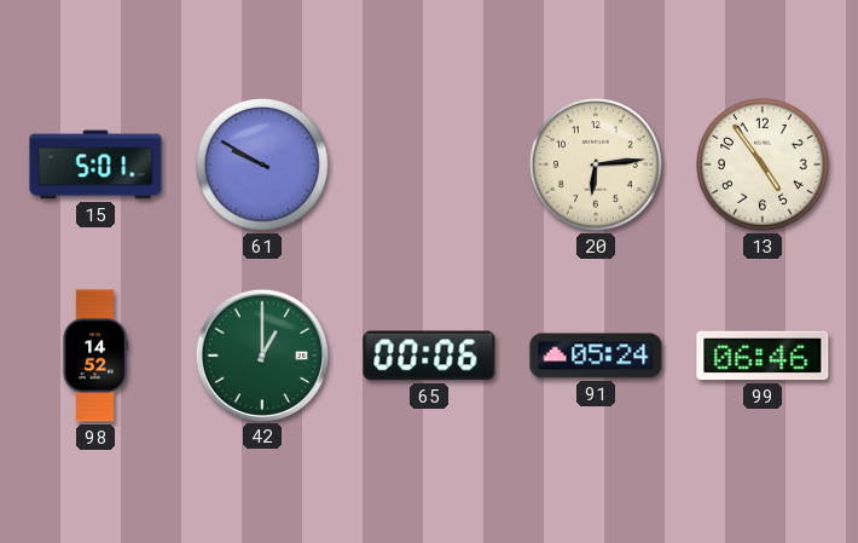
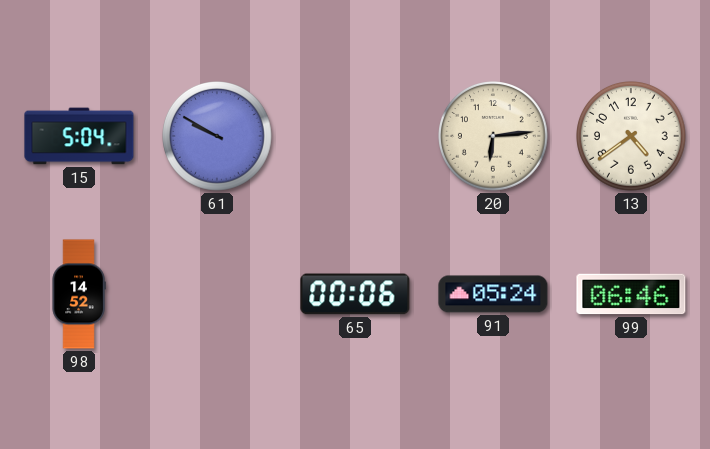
15: 5:01 -> 5:04
13: 4:54 -> 4:39
42: 1:00 -> none
